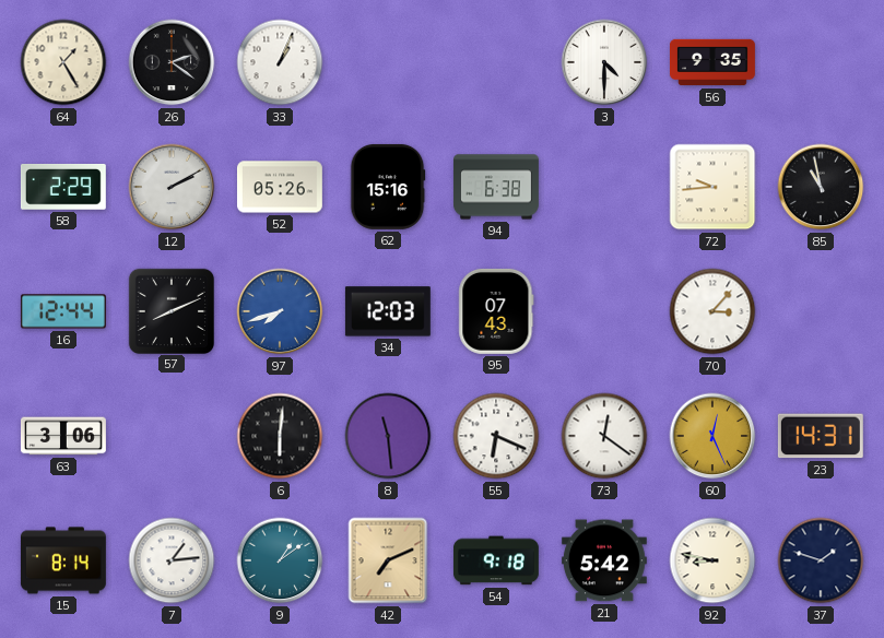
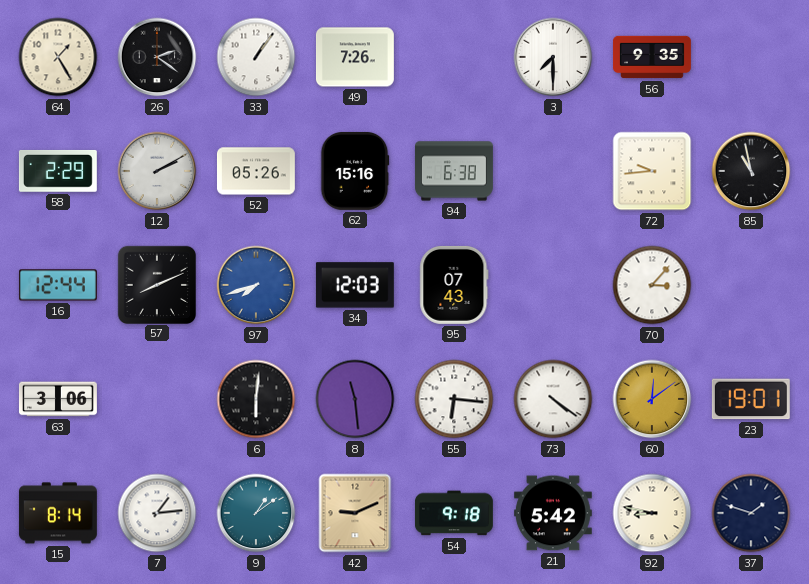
33: 1:04 -> 1:06
49: none -> 7:26
3: 4:30 -> 7:30
55: 6:19 -> 6:16
73: 12:21 -> 4:21
60: 12:26 -> 12:09
23: 14:31 -> 19:01
42: 7:11 -> 9:11
